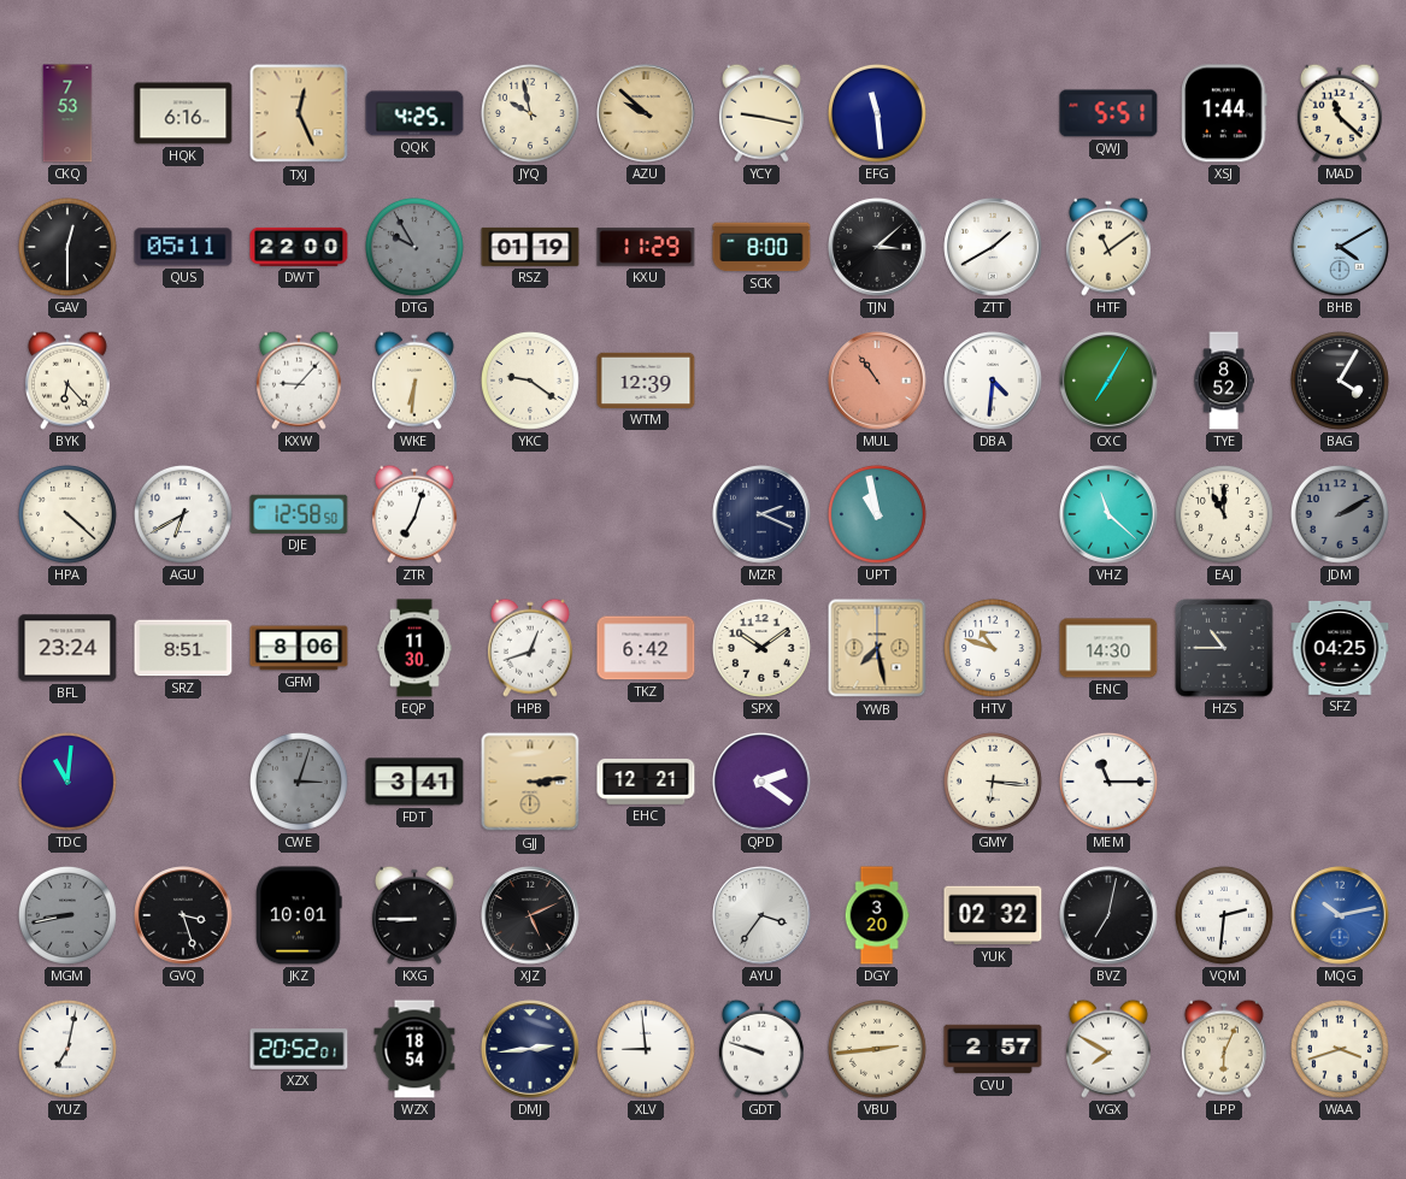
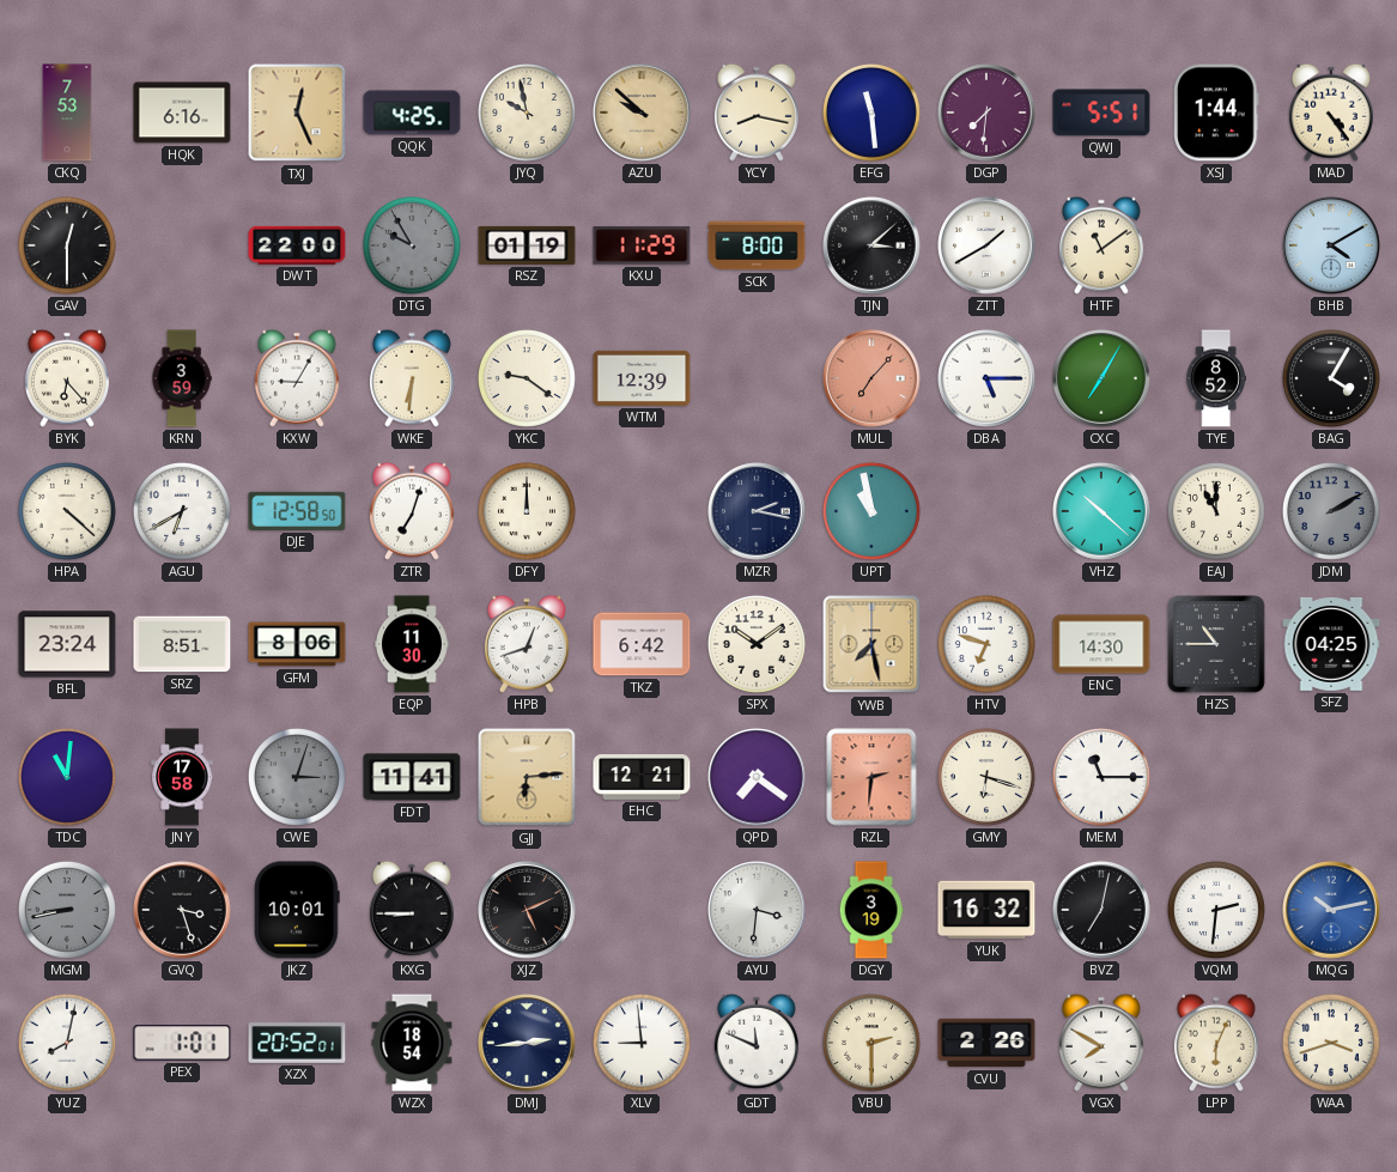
YCY: 9:17 -> 8:17
DGP: none -> 7:31
MAD: 11:22 -> 4:24
QUS: 05:11 -> none
KRN: none -> 3:59
KXW: 9:07 -> 9:05
MUL: 10:54 -> 7:07
DBA: 4:31 -> 5:15
DFY: none -> 12:00
MZR: 2:19 -> 2:17
VHZ: 11:22 -> 10:22
HTV: 10:48 -> 6:48
JNY: none -> 17:58
FDT: 3:41 -> 11:41
GJJ: 3:14 -> 6:14
QPD: 2:21 -> 7:21
RZL: none -> 2:31
GMY: 6:16 -> 6:18
AYU: 3:36 -> 3:31
DGY: 3:20 -> 3:19
YUK: 02:32 -> 16:32
YUZ: 7:02 -> 8:02
PEX: none -> 1:01
GDT: 9:48 -> 11:49
VBU: 2:44 -> 2:30
CVU: 2:57 -> 2:26
